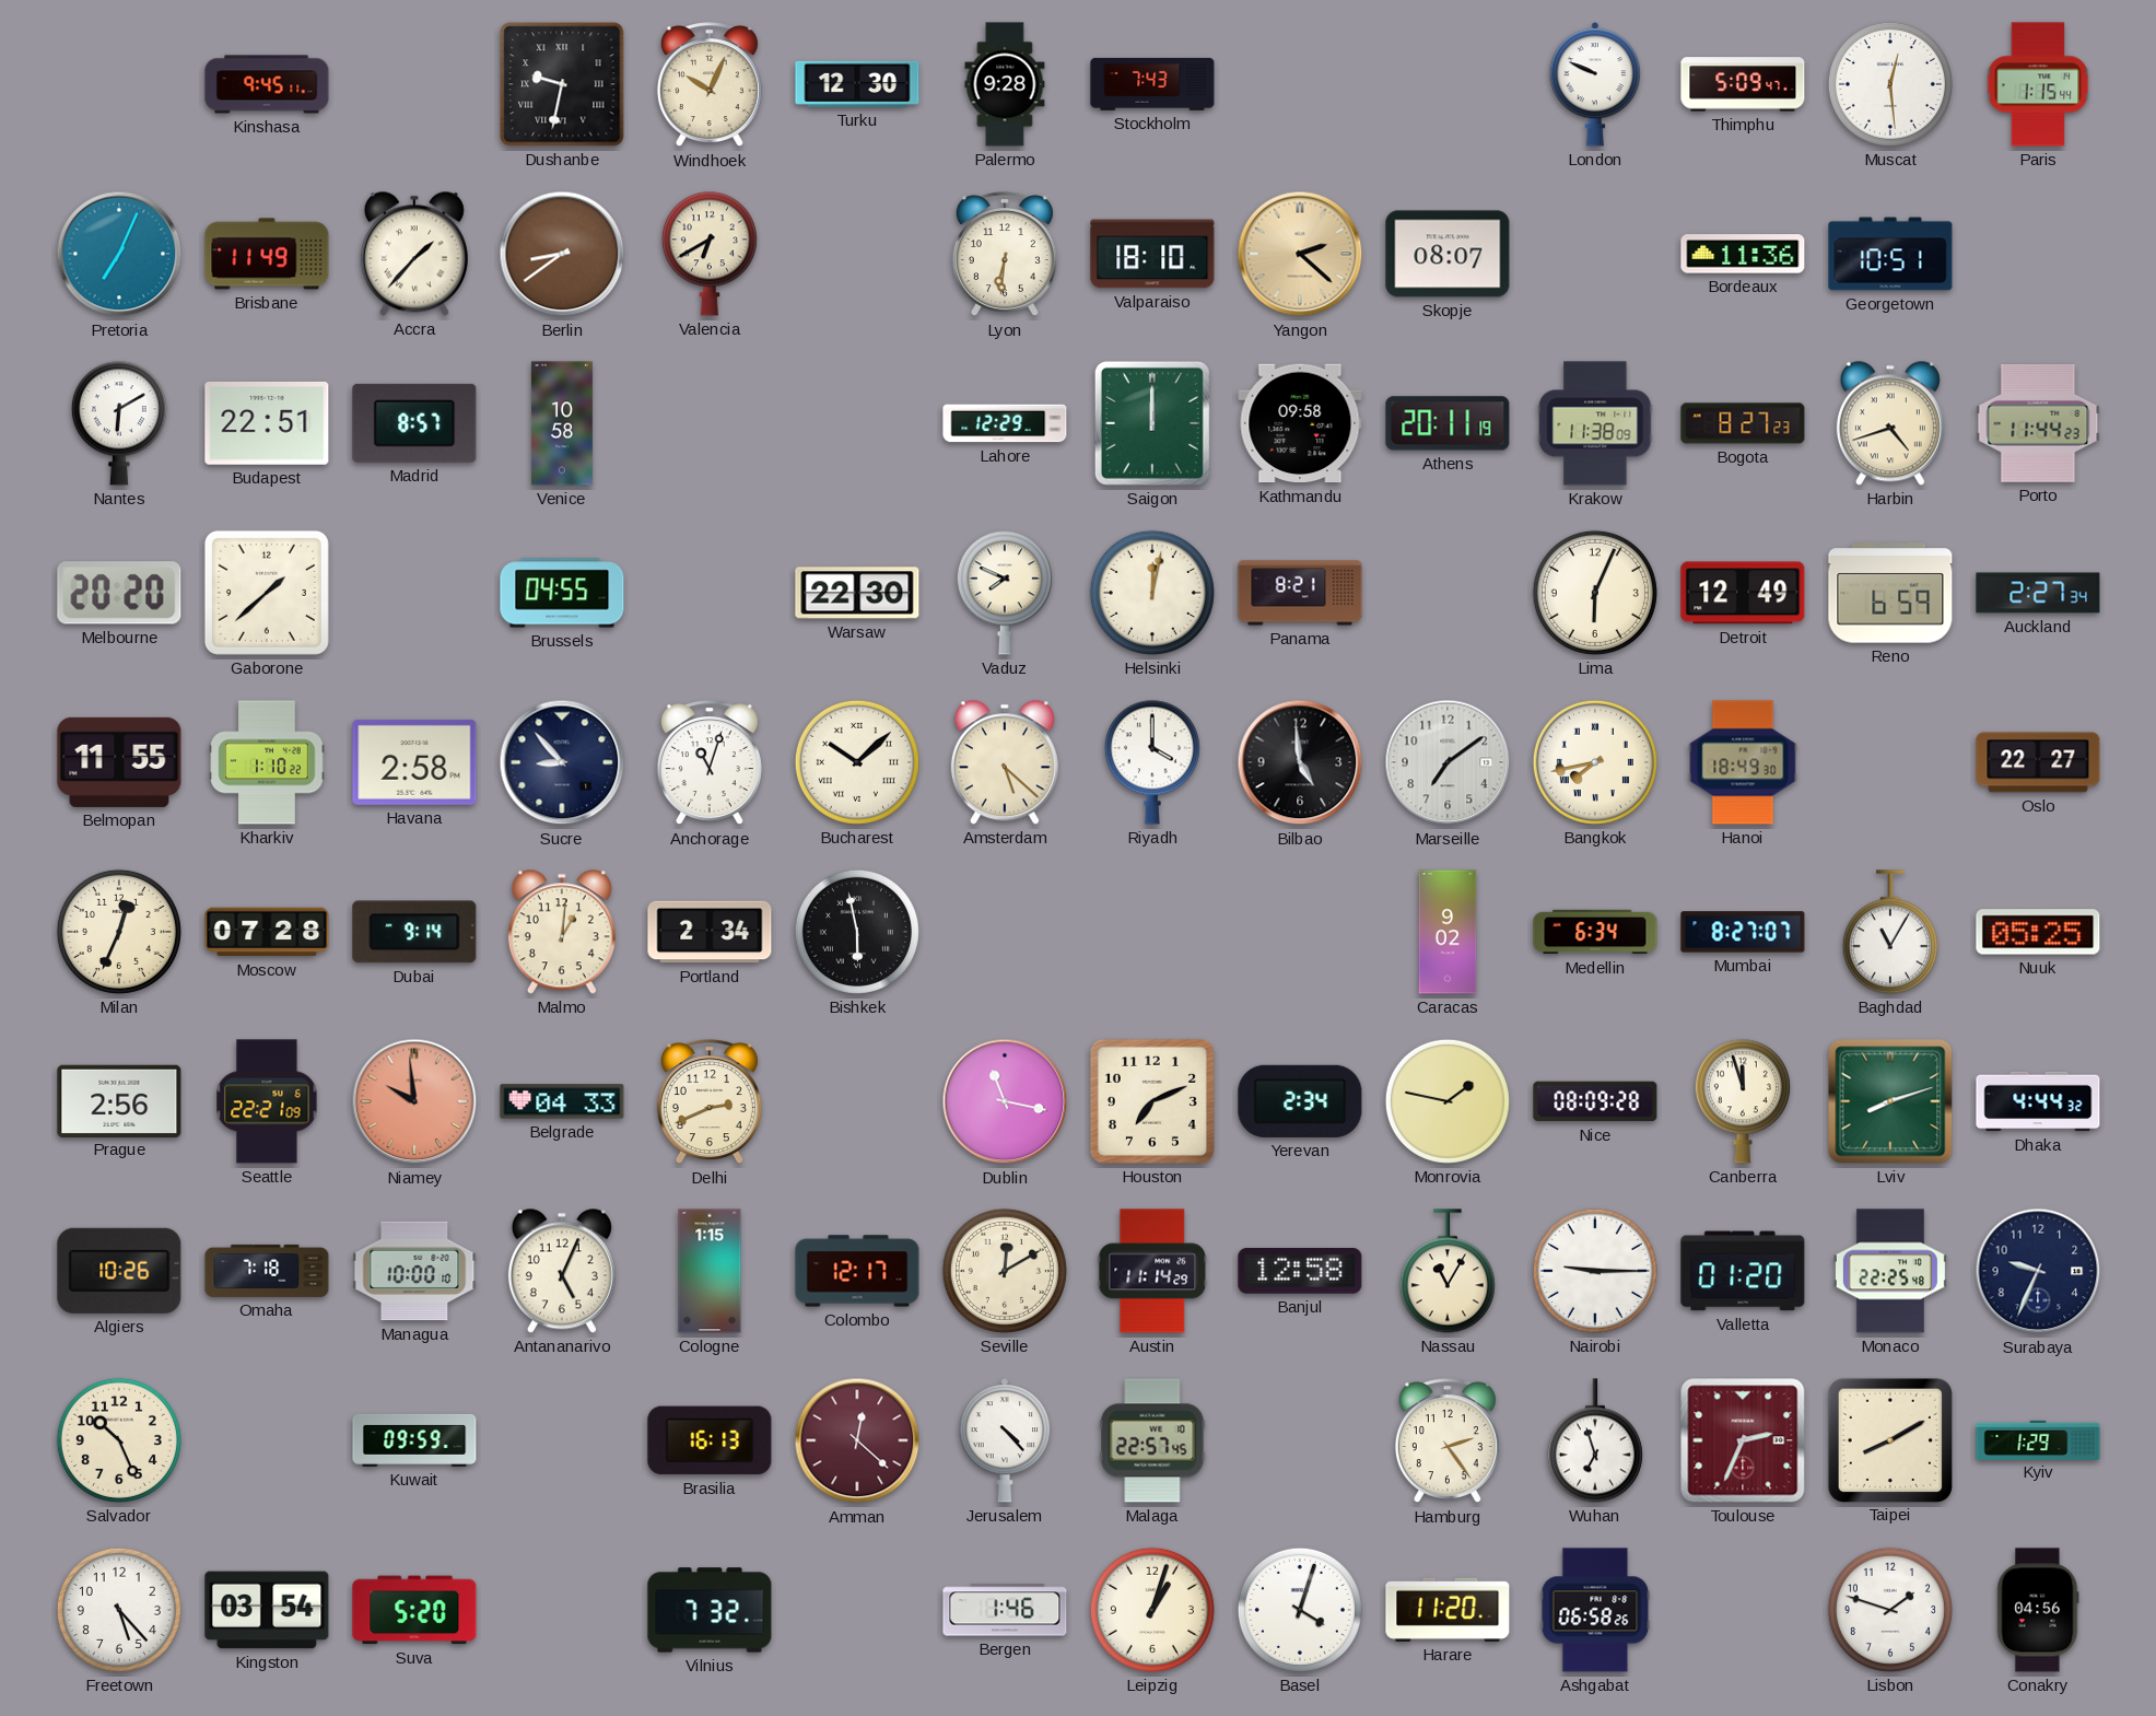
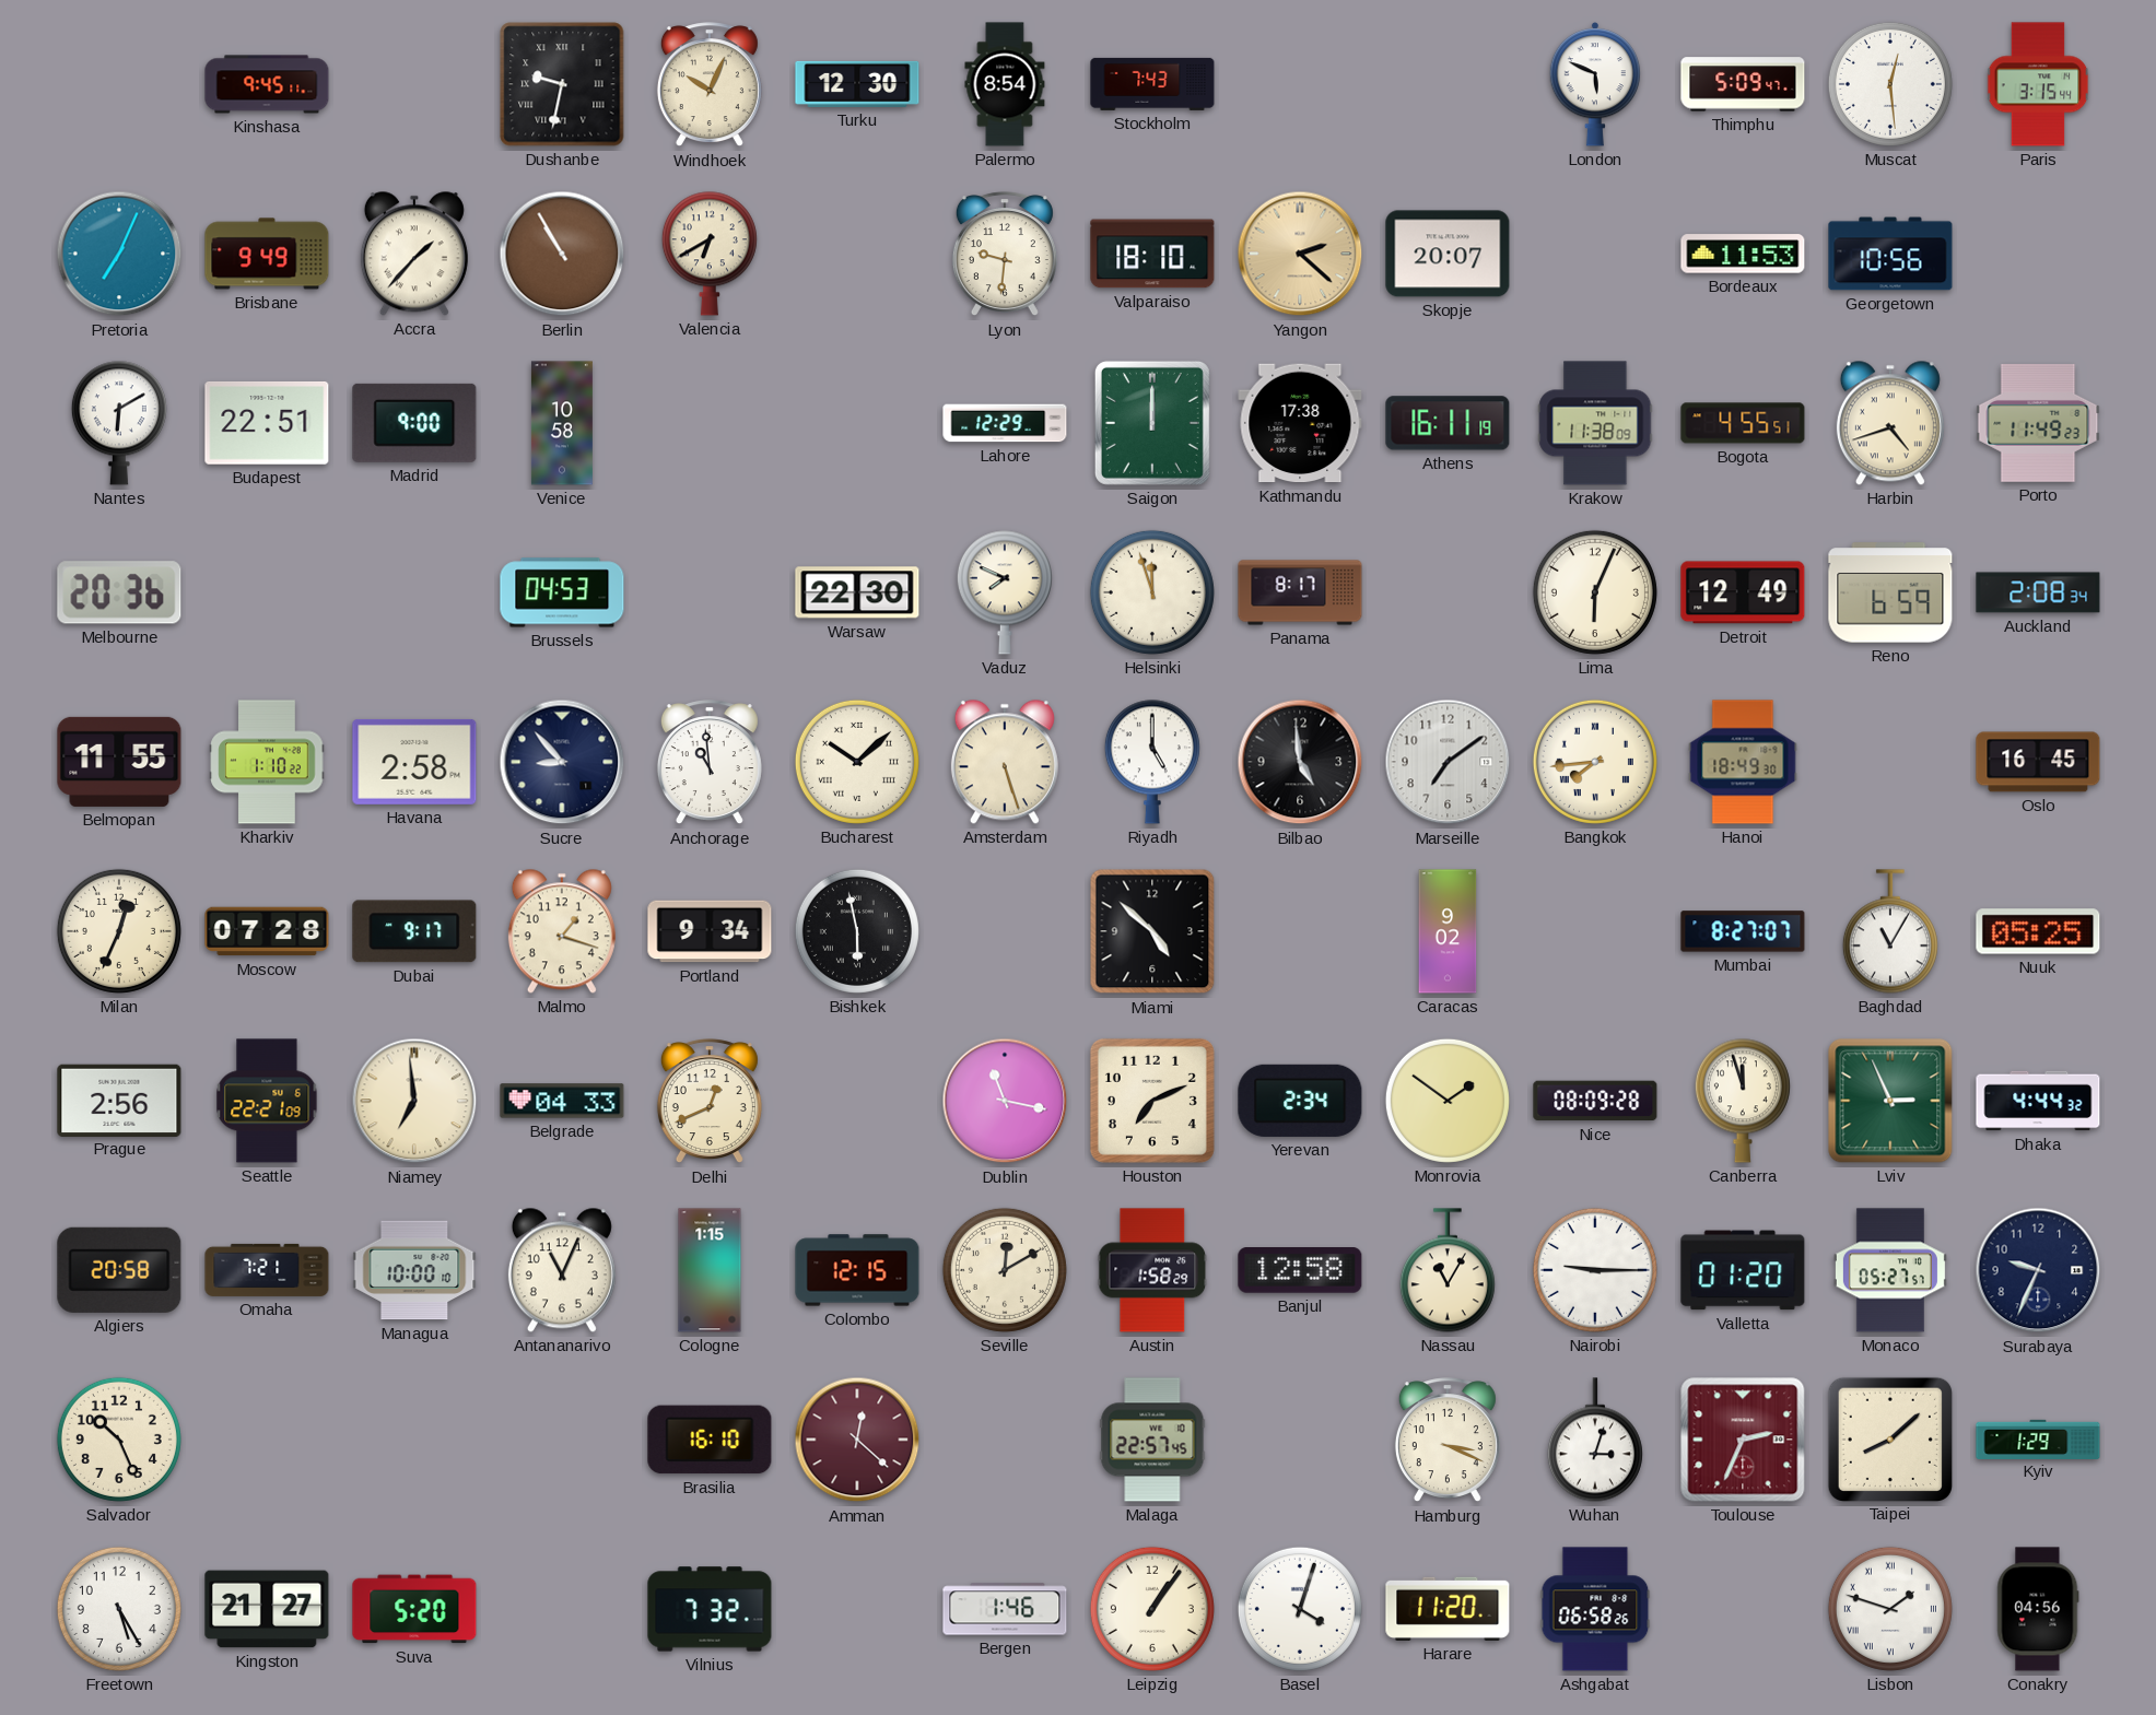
Palermo: 9:28 -> 8:54
London: 9:49 -> 5:49
Paris: 1:15 -> 3:15
Brisbane: 11:49 -> 9:49
Berlin: 8:39 -> 10:55
Lyon: 6:31 -> 9:31
Skopje: 08:07 -> 20:07
Bordeaux: 11:36 -> 11:53
Georgetown: 10:51 -> 10:56
Madrid: 8:57 -> 9:00
Kathmandu: 09:58 -> 17:38
Athens: 20:11 -> 16:11
Bogota: 8:27 -> 4:55
Porto: 11:44 -> 11:49
Melbourne: 20:20 -> 20:36
Gaborone: 1:38 -> none
Brussels: 04:55 -> 04:53
Helsinki: 12:02 -> 11:57
Panama: 8:21 -> 8:17
Auckland: 2:27 -> 2:08
Anchorage: 11:03 -> 10:59
Amsterdam: 5:22 -> 5:27
Riyadh: 4:00 -> 5:00
Bangkok: 7:43 -> 7:44
Oslo: 22:27 -> 16:45
Dubai: 9:14 -> 9:17
Malmo: 1:01 -> 1:18
Portland: 2:34 -> 9:34
Miami: none -> 4:52
Medellin: 6:34 -> none
Niamey: 9:59 -> 6:59
Niamey dial: salmon -> cream
Delhi: 2:41 -> 12:41
Monrovia: 1:47 -> 1:51
Lviv: 8:12 -> 2:56
Algiers: 10:26 -> 20:58
Omaha: 7:18 -> 7:21
Antananarivo: 5:04 -> 11:04
Colombo: 12:17 -> 12:15
Austin: 11:14 -> 1:58
Monaco: 22:25 -> 05:27
Kuwait: 09:59 -> none
Brasilia: 16:13 -> 16:10
Jerusalem: 4:23 -> none
Hamburg: 2:24 -> 3:19
Wuhan: 6:57 -> 3:03
Taipei: 8:10 -> 8:08
Freetown: 5:23 -> 5:25
Kingston: 03:54 -> 21:27
Leipzig: 1:03 -> 1:06
Lisbon numerals: Arabic -> Roman
